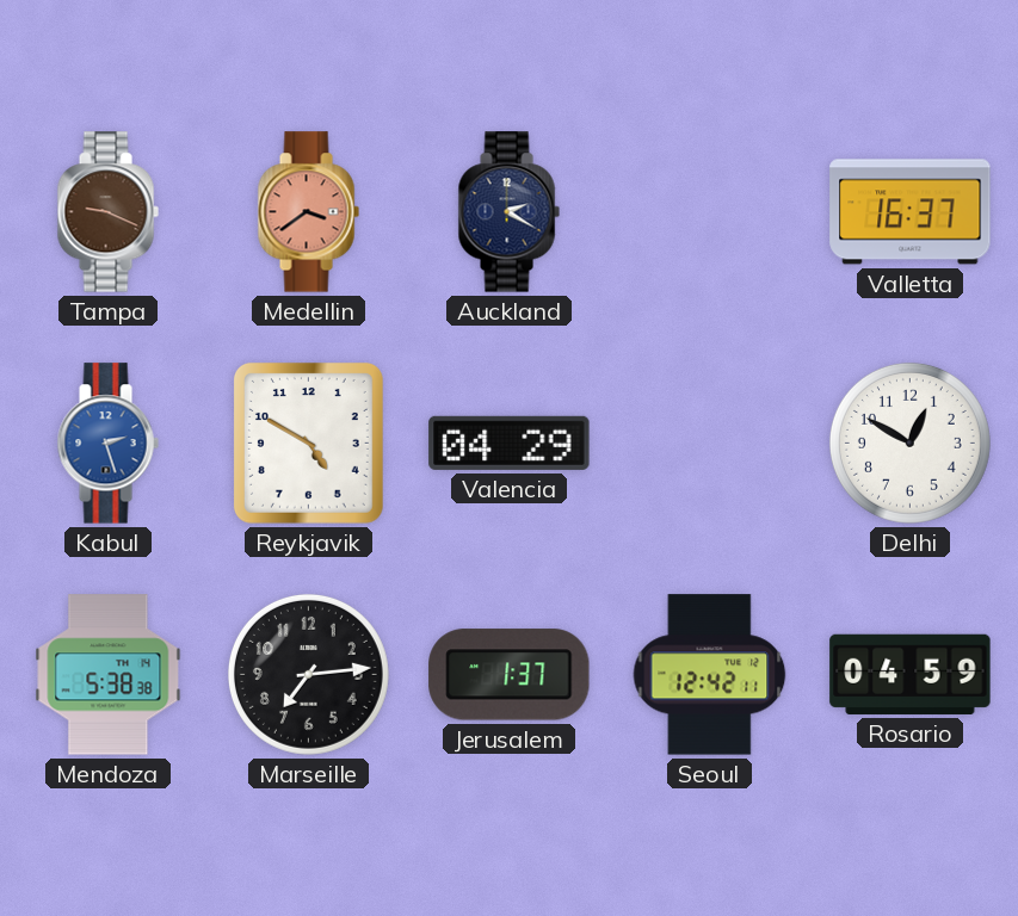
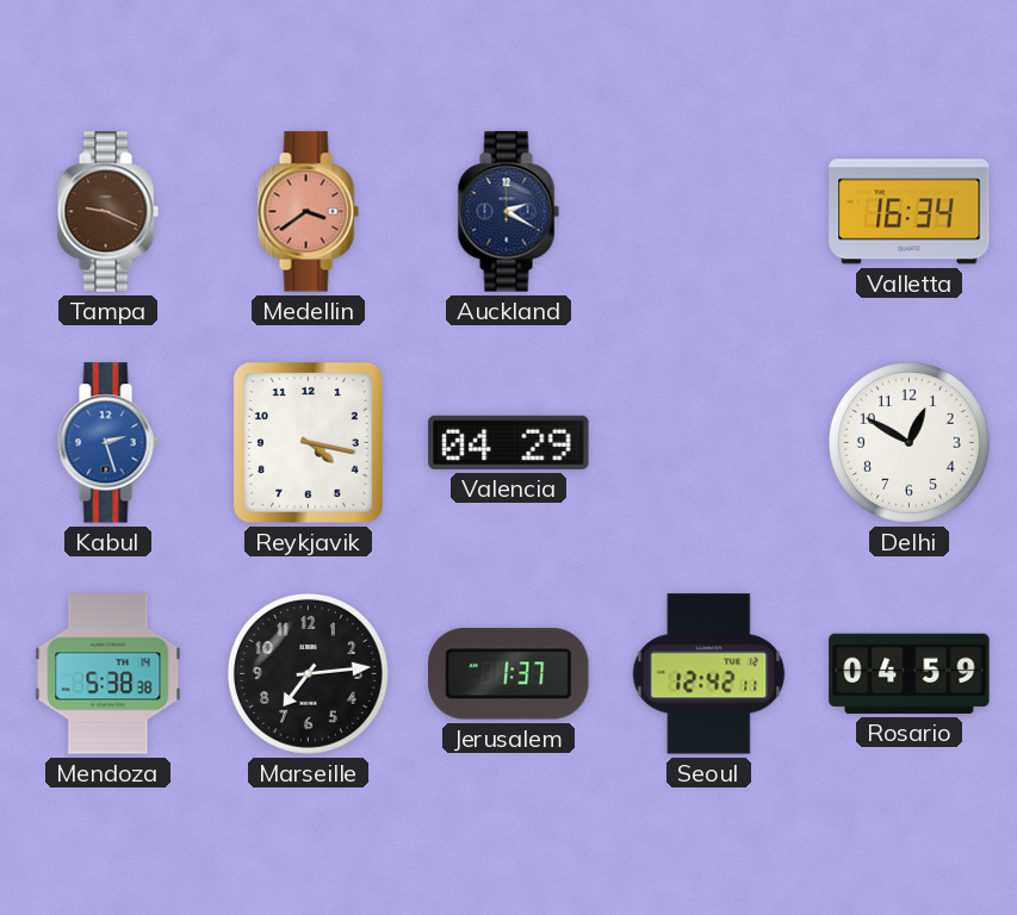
Valletta: 16:37 -> 16:34
Reykjavik: 4:50 -> 4:17
